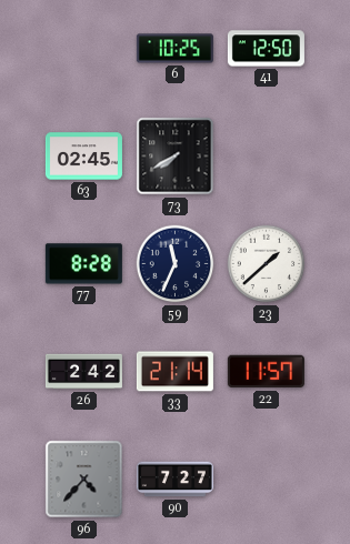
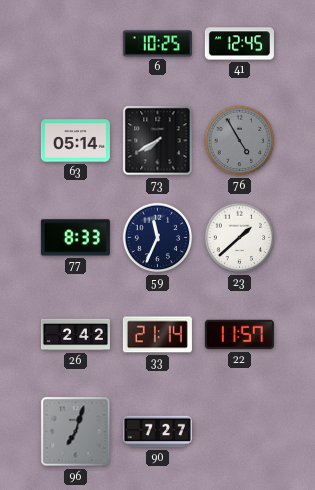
41: 12:50 -> 12:45
63: 02:45 -> 05:14
76: none -> 4:55
77: 8:28 -> 8:33
96: 4:37 -> 7:03
